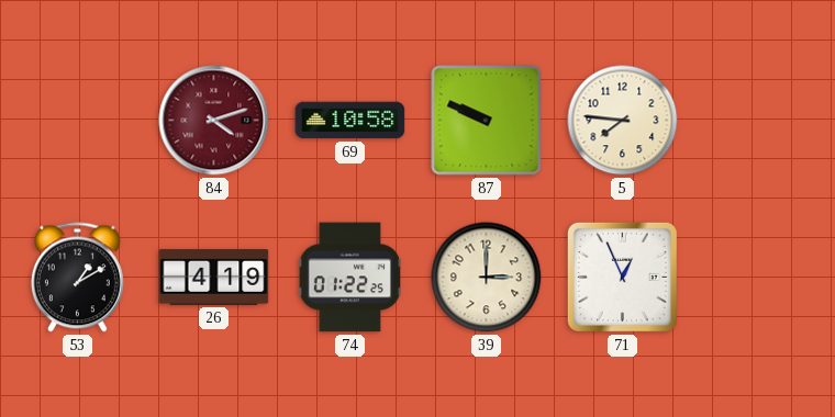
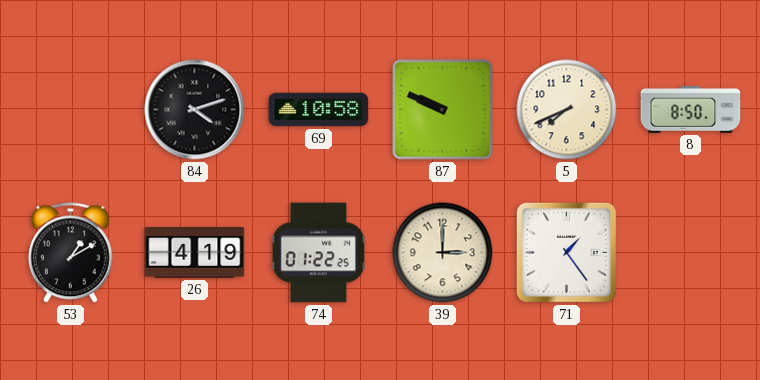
84 dial: burgundy -> black
5: 7:46 -> 7:41
8: none -> 8:50
71: 12:56 -> 1:24
